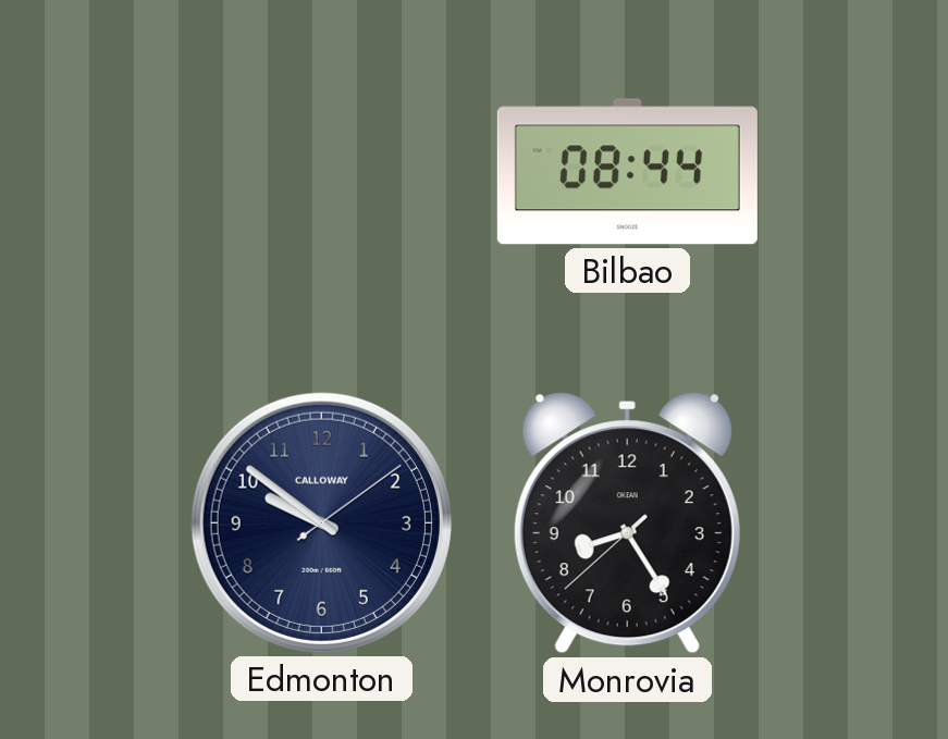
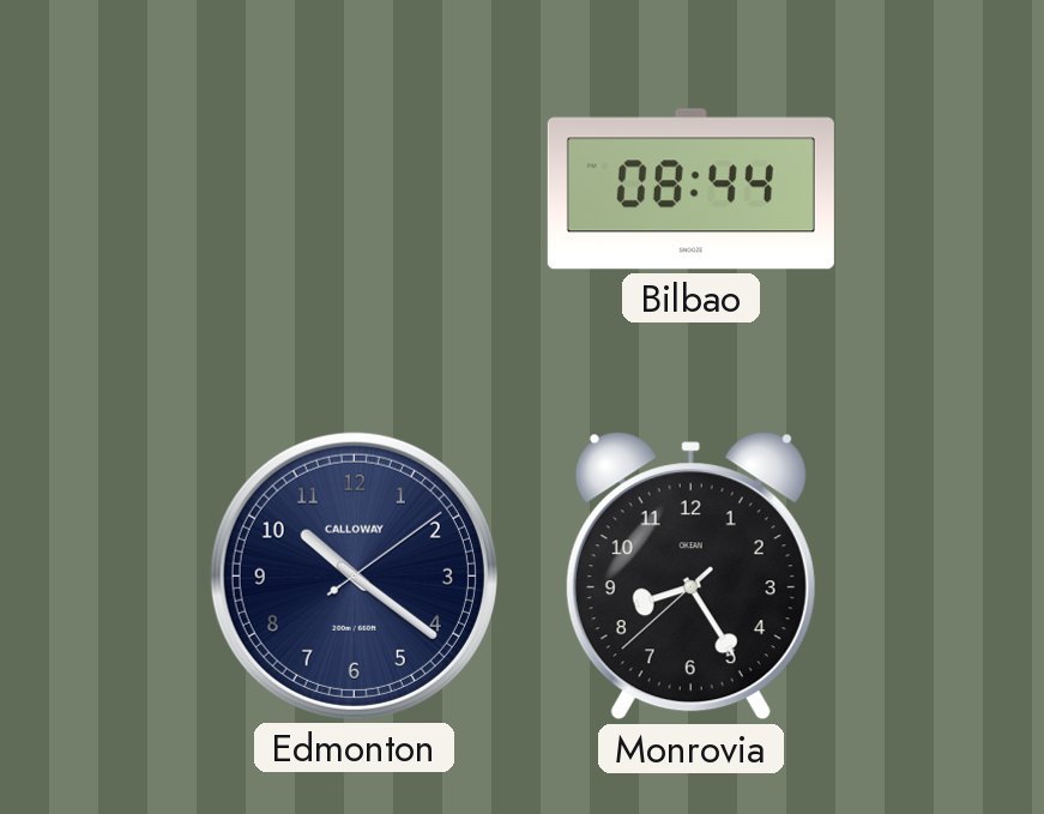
Edmonton: 9:51 -> 10:21
